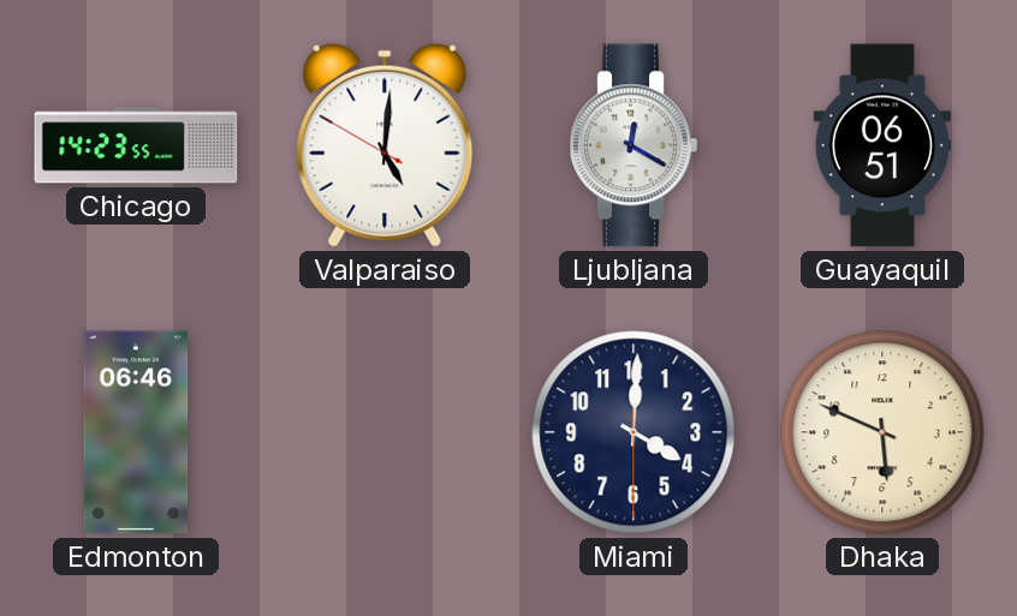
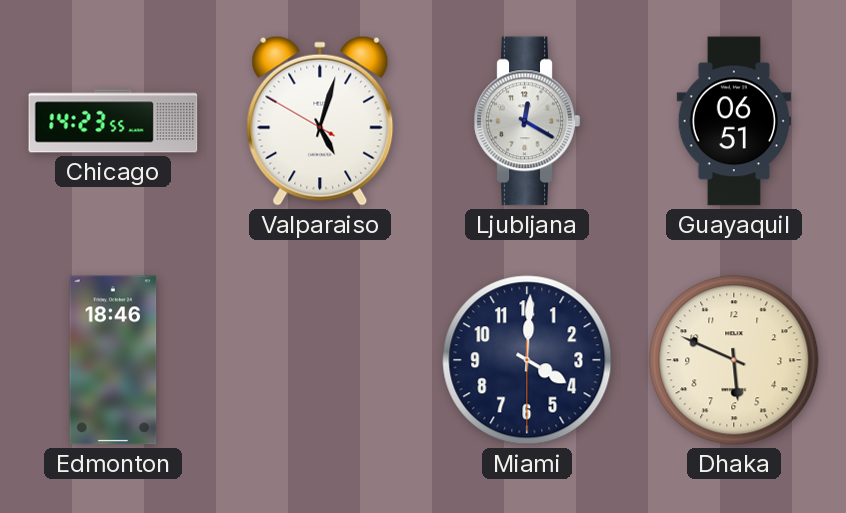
Valparaiso: 5:00 -> 5:02
Edmonton: 06:46 -> 18:46
